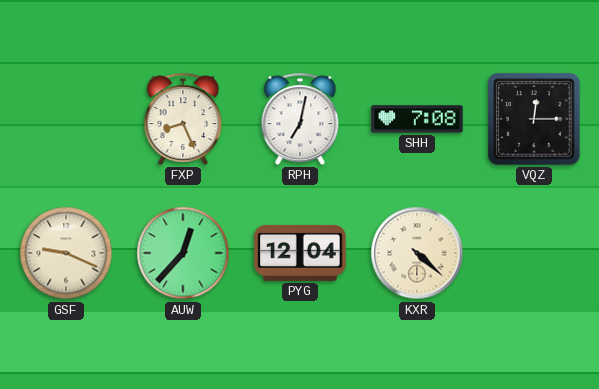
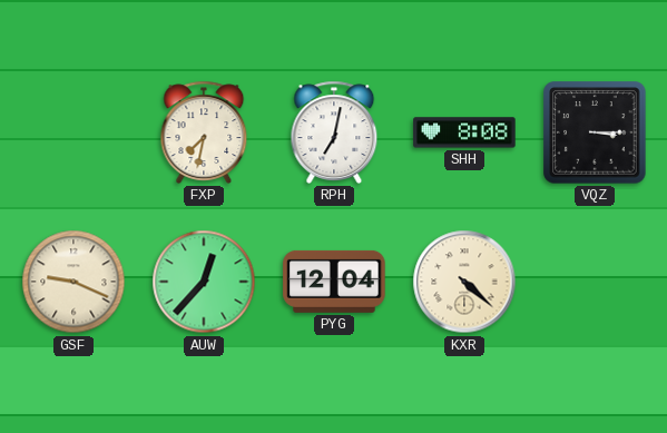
FXP: 8:26 -> 7:32
SHH: 7:08 -> 8:08
VQZ: 12:15 -> 3:15
